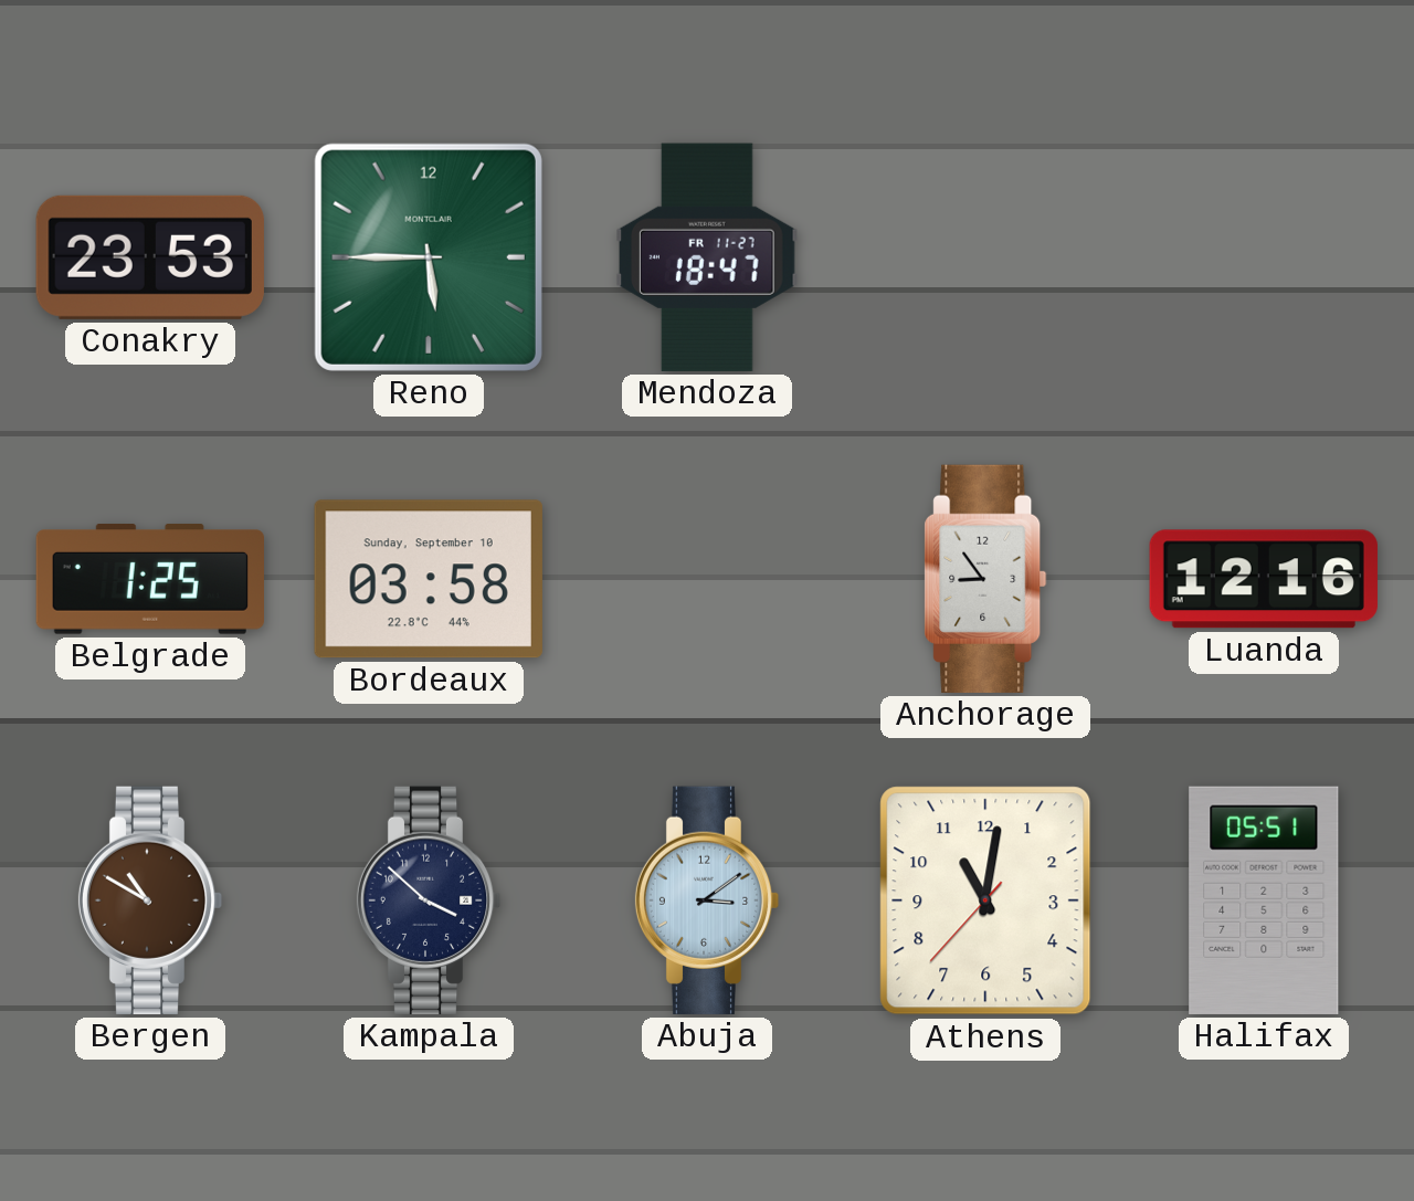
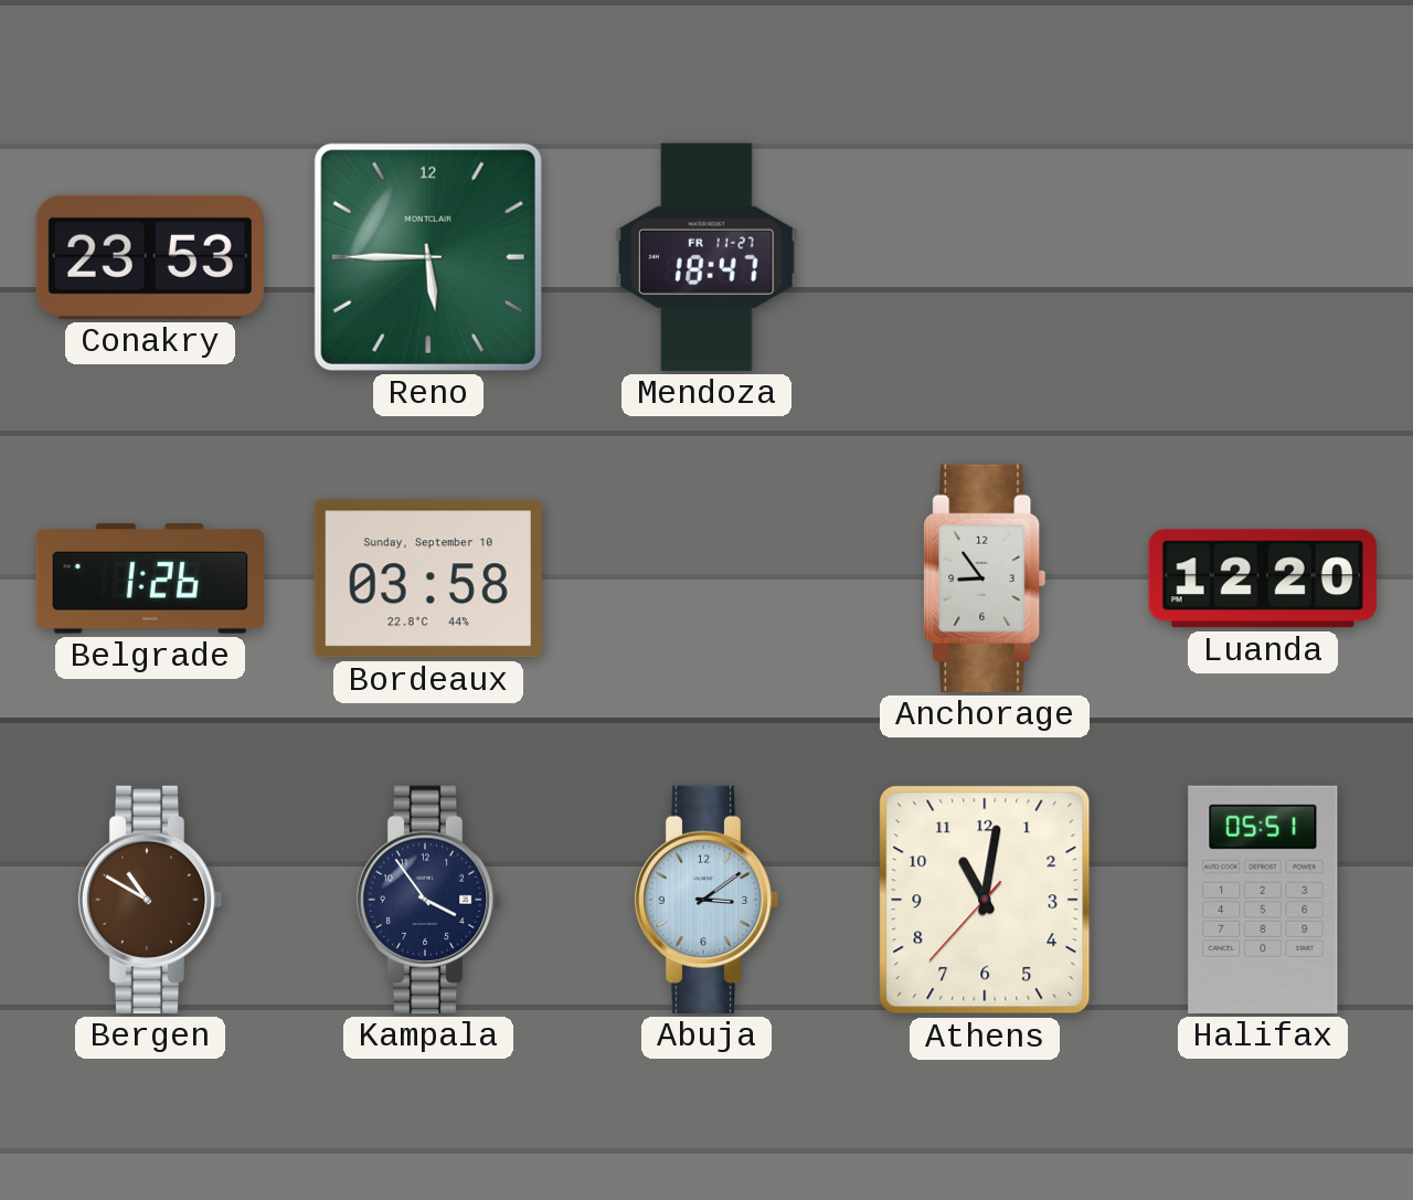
Belgrade: 1:25 -> 1:26
Luanda: 12:16 -> 12:20
Kampala: 3:52 -> 3:54
